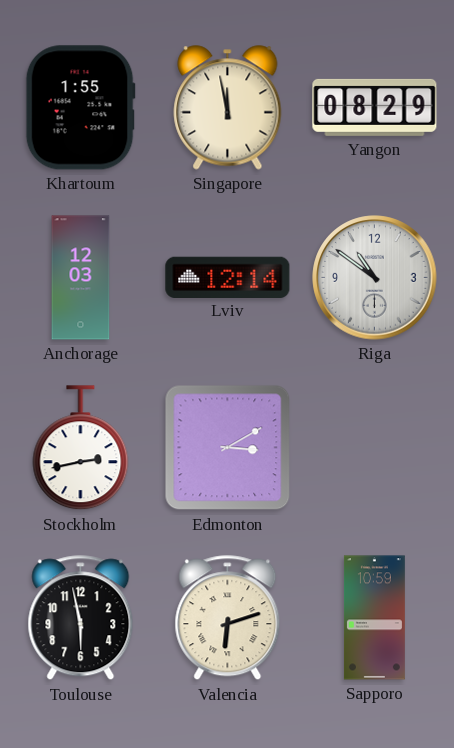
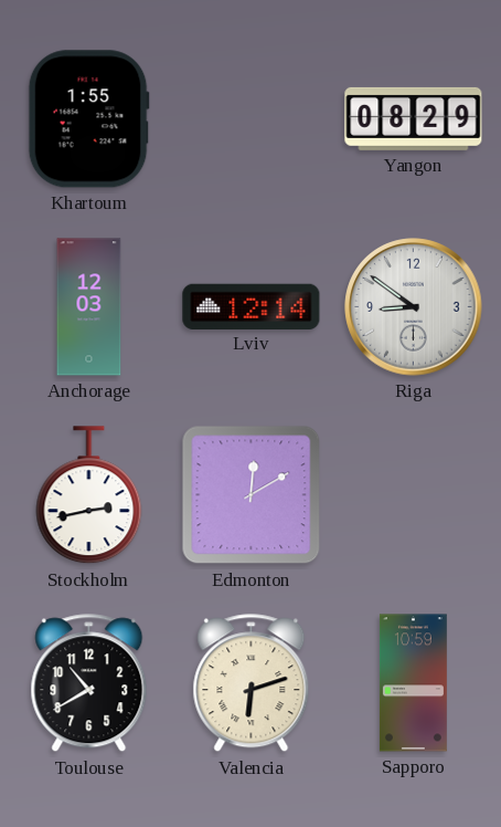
Singapore: 11:58 -> none
Riga: 10:51 -> 8:51
Edmonton: 3:10 -> 12:10
Toulouse: 5:58 -> 10:40
